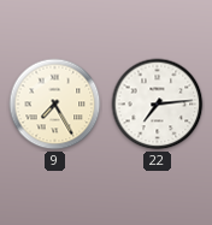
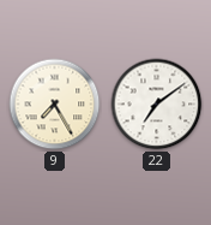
22: 7:14 -> 7:09
